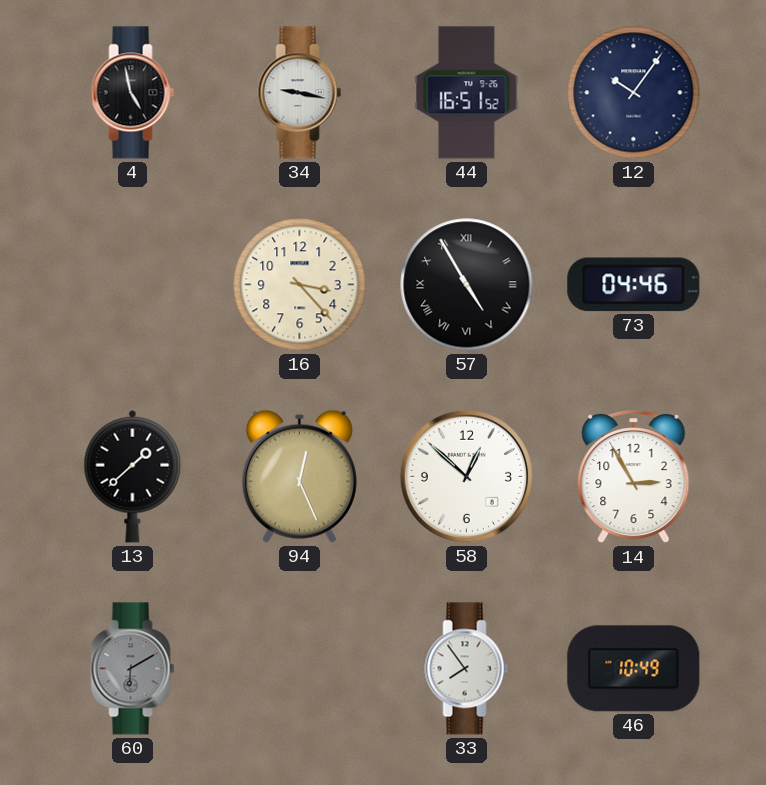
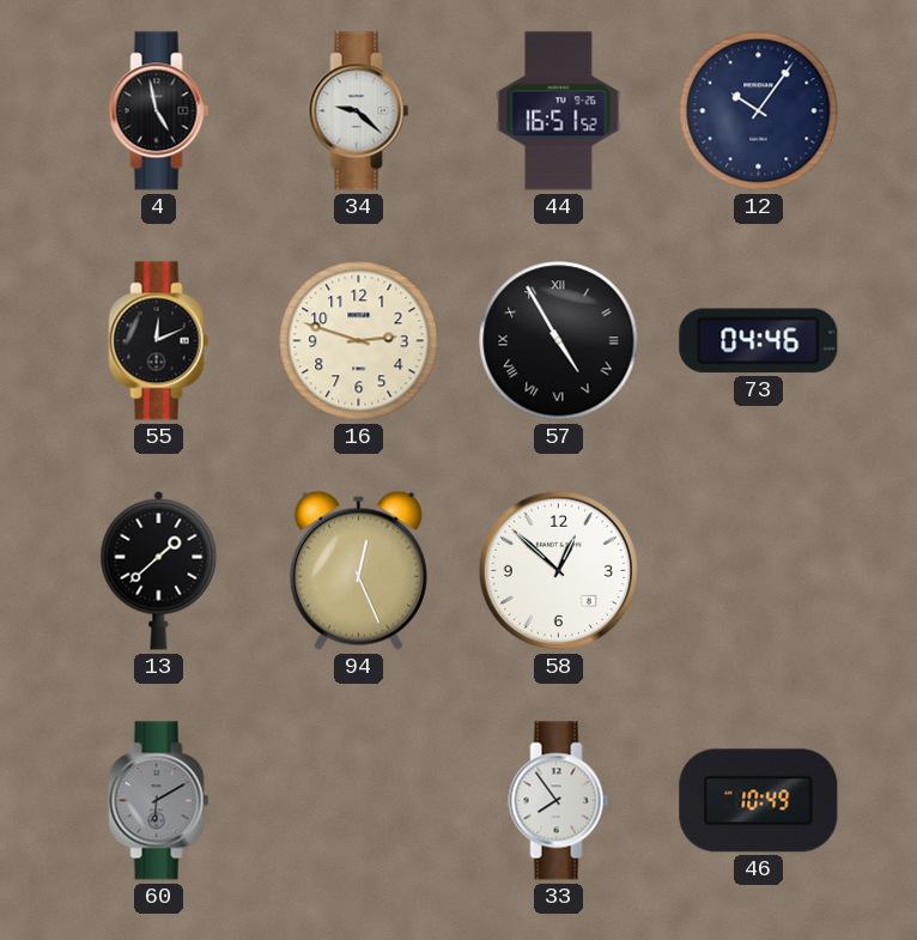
34: 9:17 -> 9:22
55: none -> 12:11
16: 3:23 -> 2:48
14: 2:55 -> none
